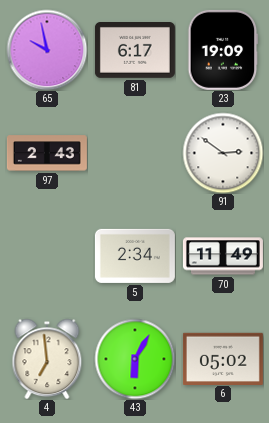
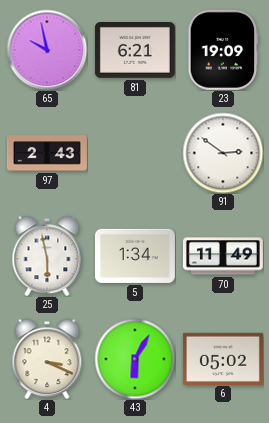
81: 6:17 -> 6:21
25: none -> 5:58
5: 2:34 -> 1:34
4: 6:59 -> 3:19
